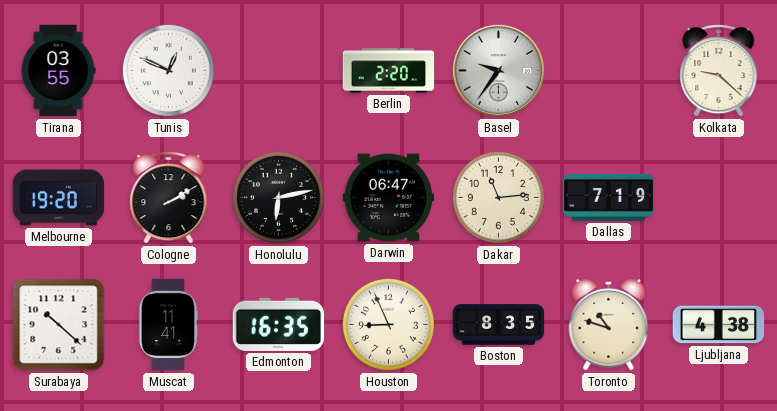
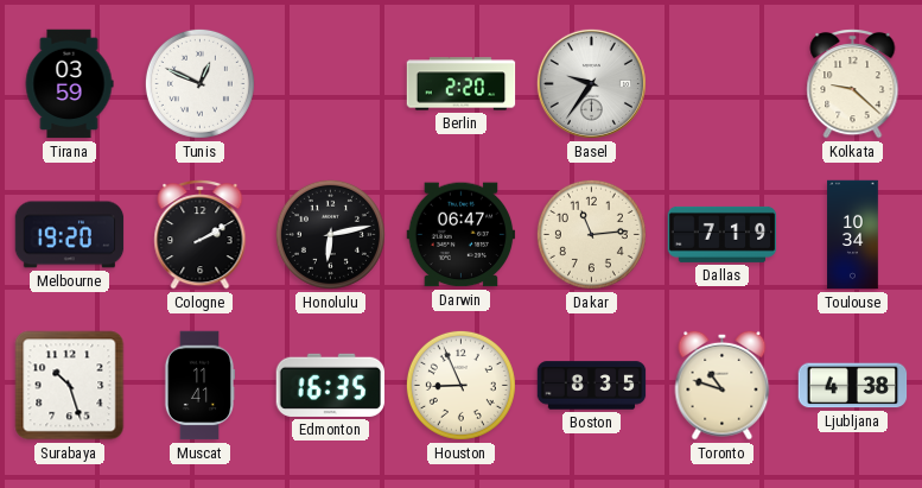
Tirana: 03:55 -> 03:59
Toulouse: none -> 10:34
Surabaya: 10:22 -> 10:27
